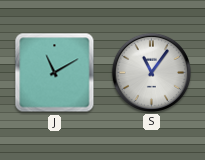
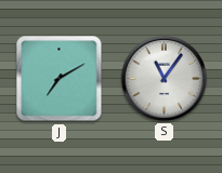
J: 11:10 -> 7:10
